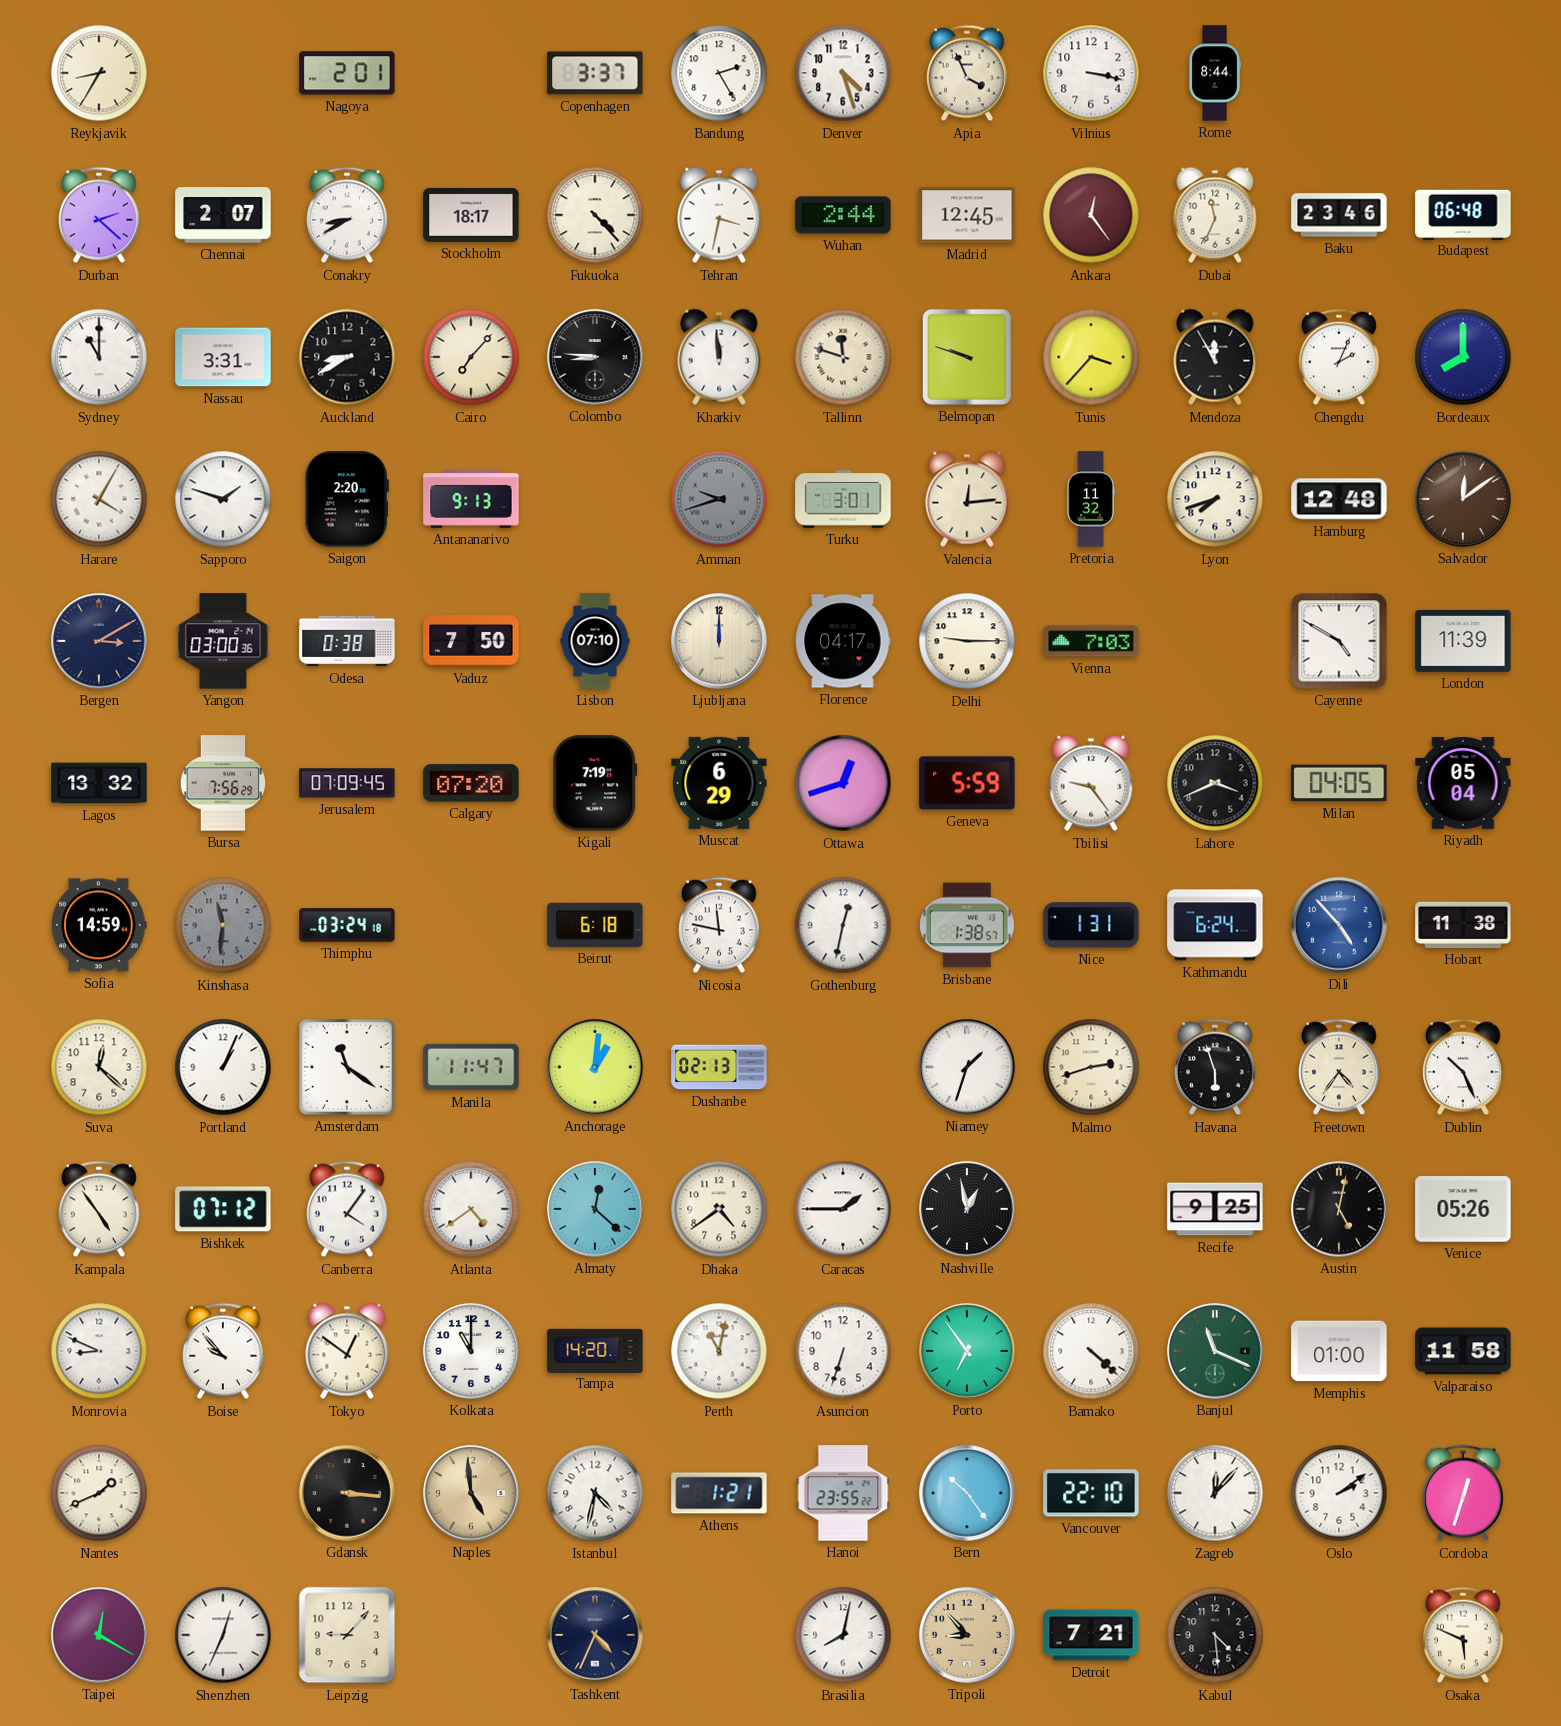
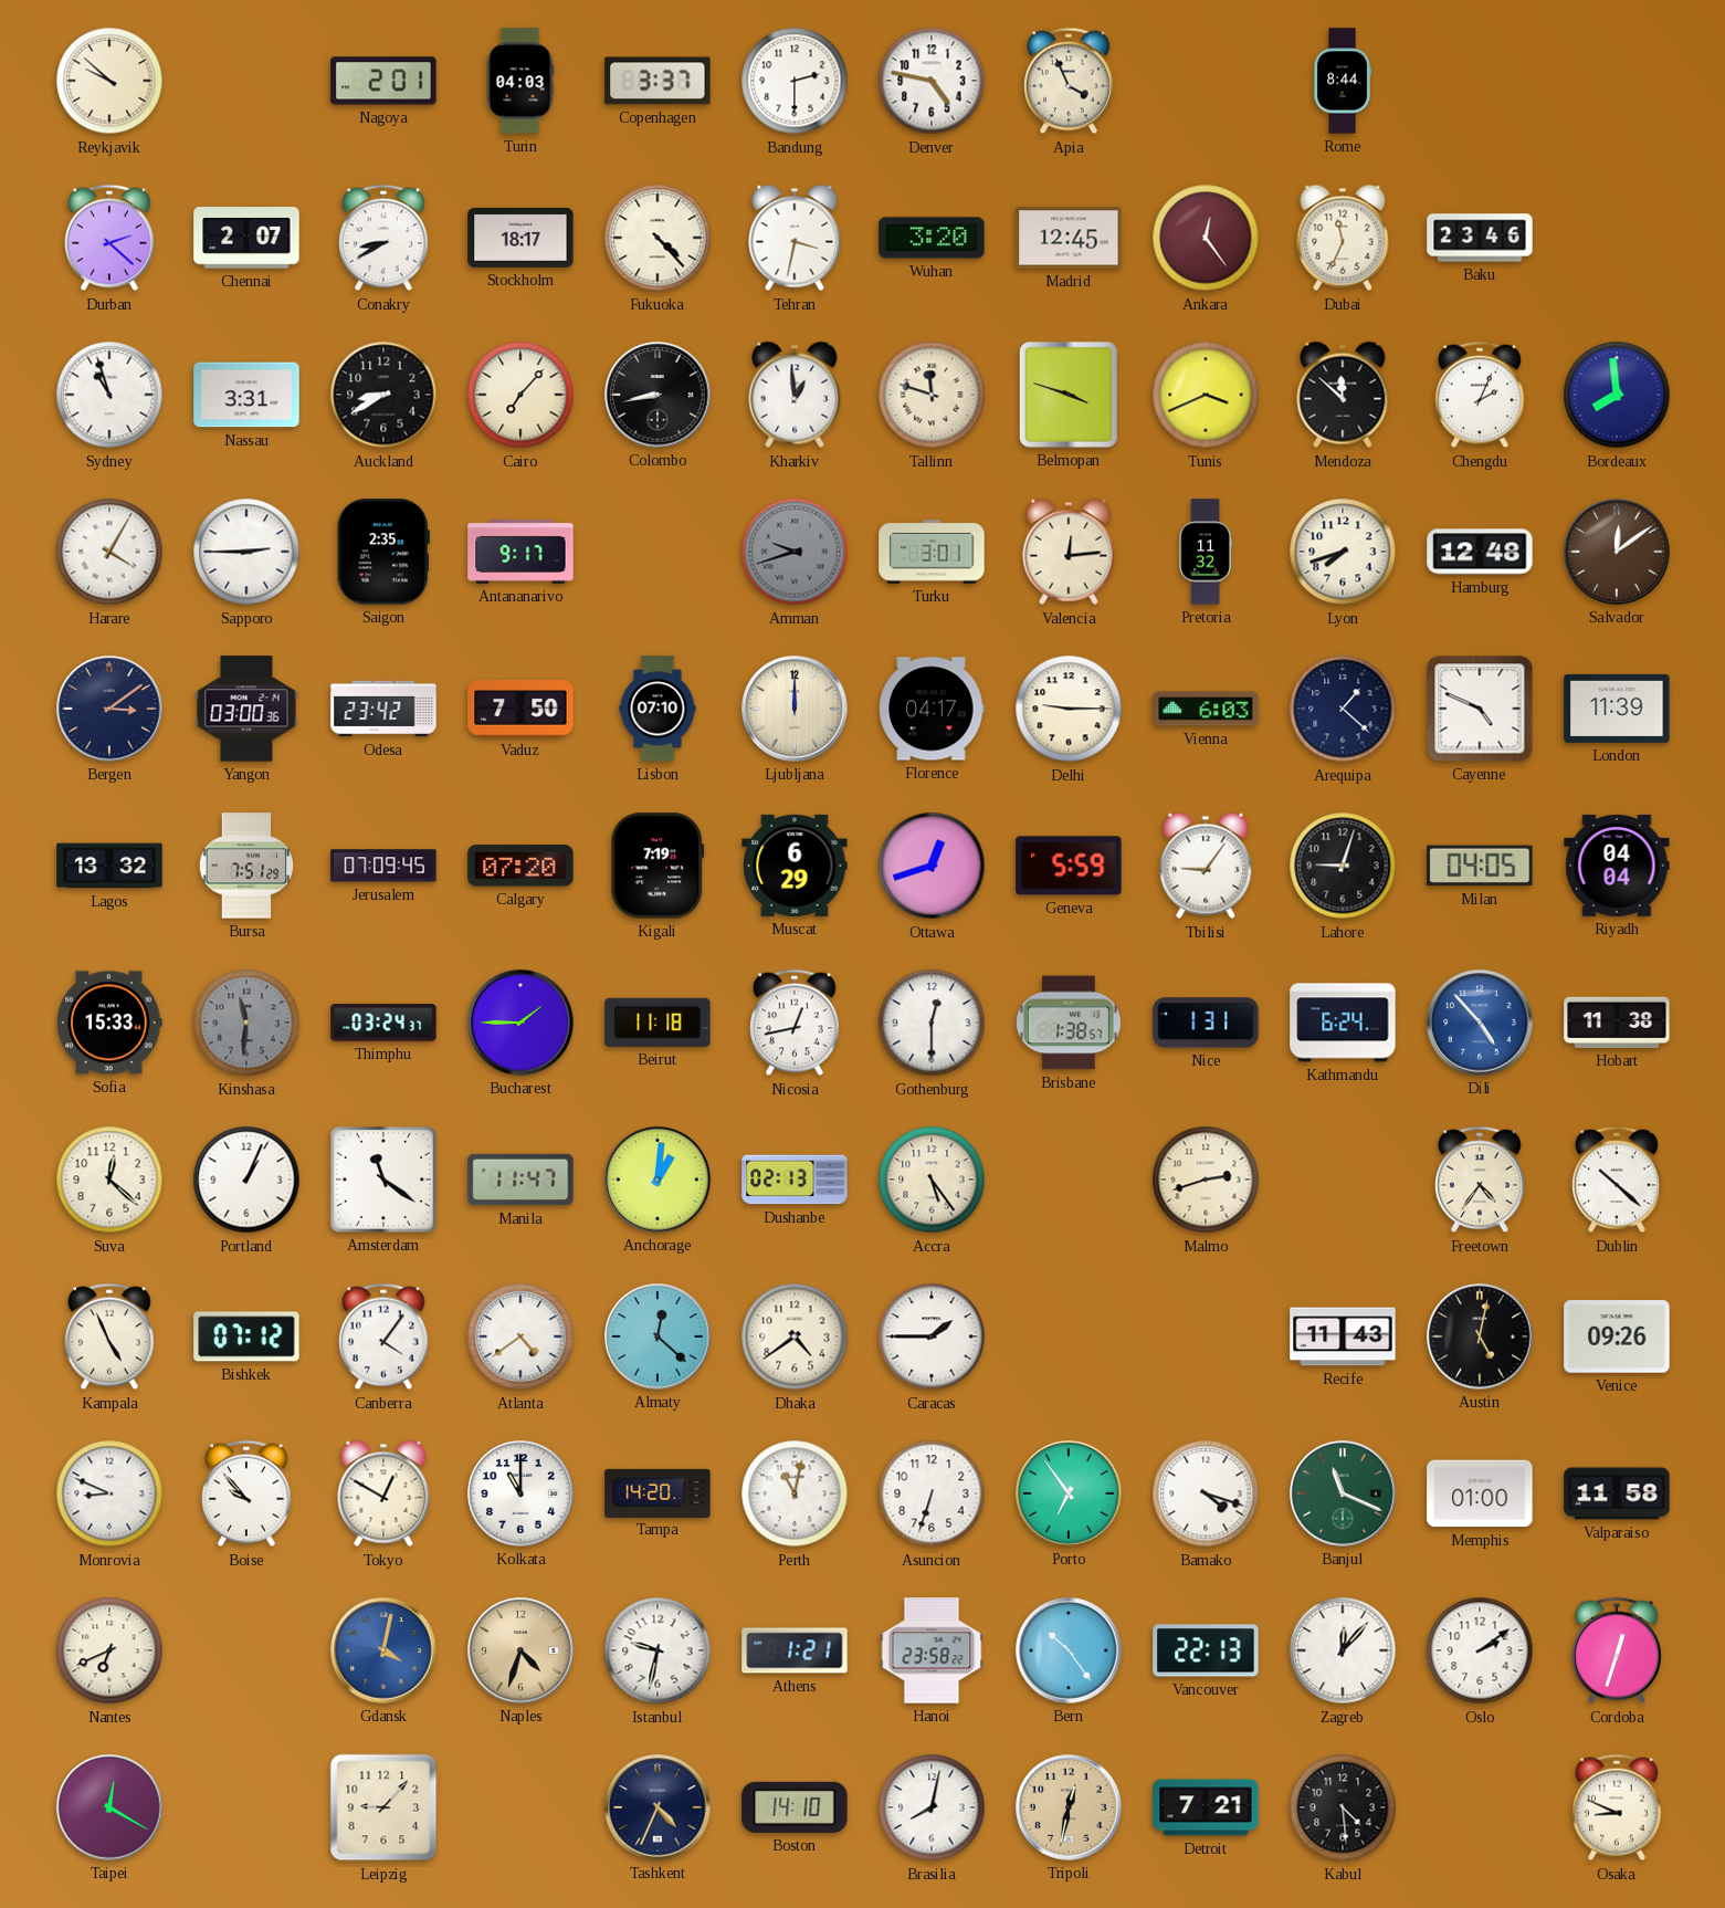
Reykjavik: 8:35 -> 9:52
Turin: none -> 04:03
Bandung: 2:25 -> 2:30
Denver: 4:27 -> 4:47
Vilnius: 3:17 -> none
Wuhan: 2:44 -> 3:20
Budapest: 06:48 -> none
Sydney: 11:00 -> 10:57
Colombo: 8:46 -> 8:43
Kharkiv: 11:59 -> 12:59
Belmopan: 9:48 -> 3:48
Tunis: 3:37 -> 3:41
Mendoza: 11:55 -> 11:52
Bordeaux: 8:00 -> 7:59
Sapporo: 1:48 -> 2:45
Saigon: 2:20 -> 2:35
Antananarivo: 9:13 -> 9:17
Bergen: 3:10 -> 3:09
Odesa: 0:38 -> 23:42
Vienna: 7:03 -> 6:03
Arequipa: none -> 1:22
Cayenne: 4:50 -> 4:49
Bursa: 7:56 -> 7:51
Tbilisi: 9:24 -> 9:06
Lahore: 3:41 -> 9:03
Riyadh: 05:04 -> 04:04
Sofia: 14:59 -> 15:33
Thimphu: 03:24:18 -> 03:24:37
Bucharest: none -> 1:45
Beirut: 6:18 -> 11:18
Nicosia: 11:47 -> 12:43
Gothenburg: 12:32 -> 12:30
Accra: none -> 5:24
Niamey: 1:33 -> none
Havana: 5:57 -> none
Dublin: 10:26 -> 10:22
Kampala: 4:54 -> 4:56
Nashville: 12:58 -> none
Recife: 9:25 -> 11:43
Venice: 05:26 -> 09:26
Tokyo: 12:51 -> 12:50
Bamako: 4:22 -> 4:18
Nantes: 1:41 -> 6:41
Gdansk: 3:16 -> 4:02
Gdansk dial: black -> blue
Naples: 4:59 -> 4:33
Istanbul: 4:32 -> 9:32
Hanoi: 23:55 -> 23:58
Vancouver: 22:10 -> 22:13
Shenzhen: 12:34 -> none
Boston: none -> 14:10
Tripoli: 8:53 -> 12:32
Osaka: 5:49 -> 8:49
